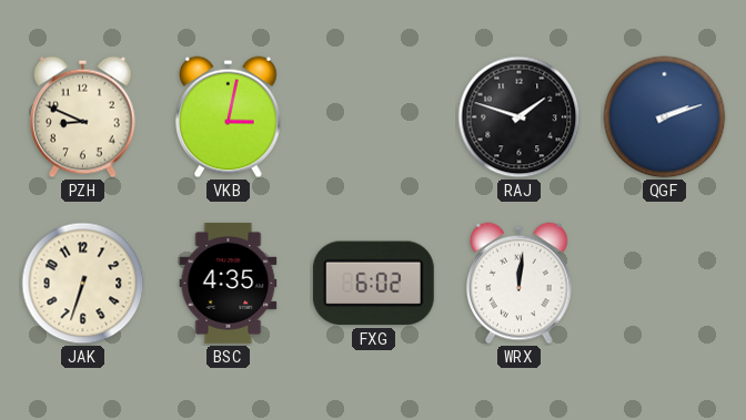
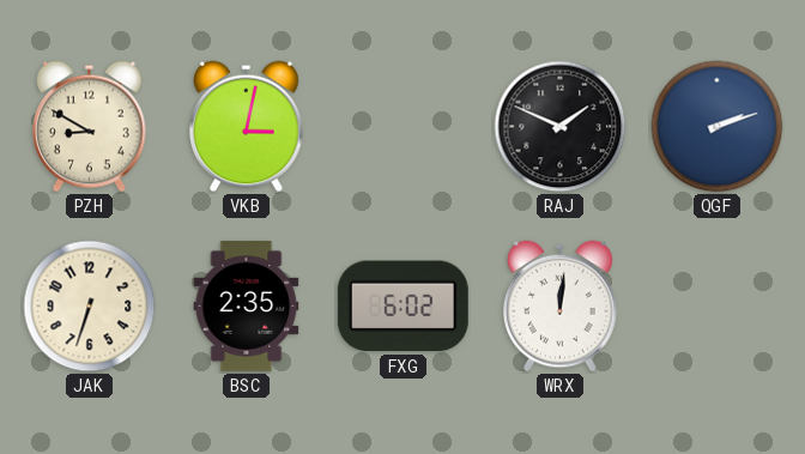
PZH: 8:49 -> 8:50
RAJ: 1:48 -> 1:49
BSC: 4:35 -> 2:35
